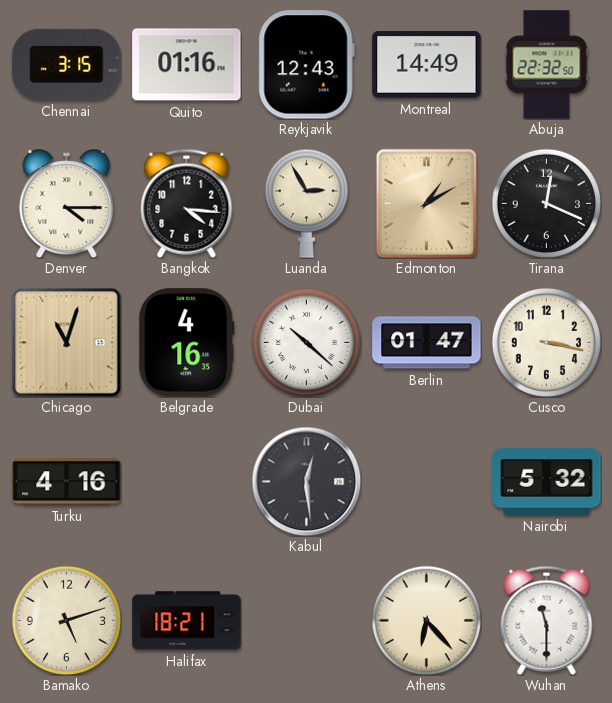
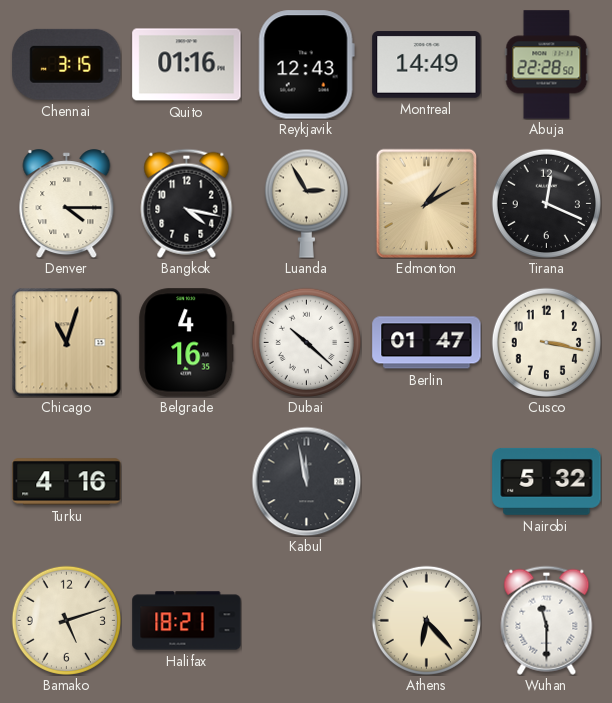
Abuja: 22:32 -> 22:28
Bangkok: 4:16 -> 4:17
Kabul: 12:29 -> 11:58
